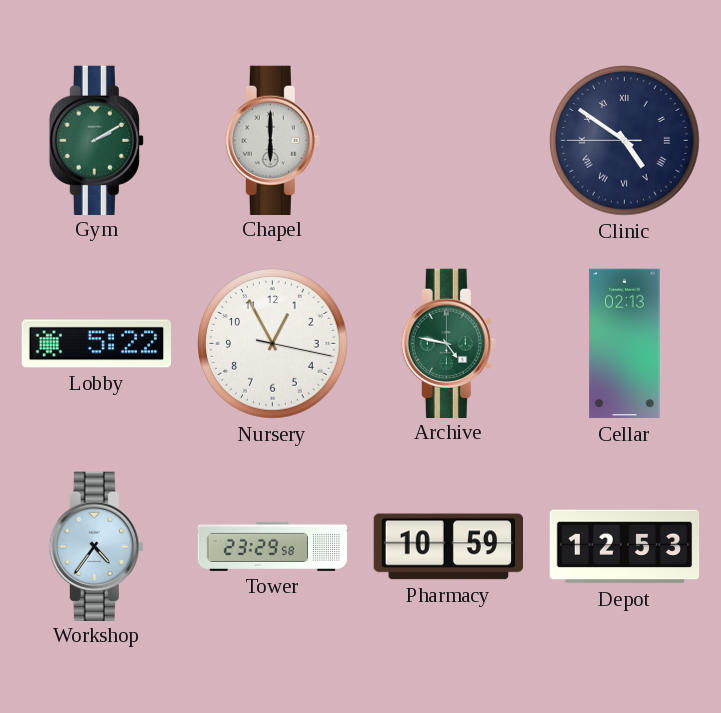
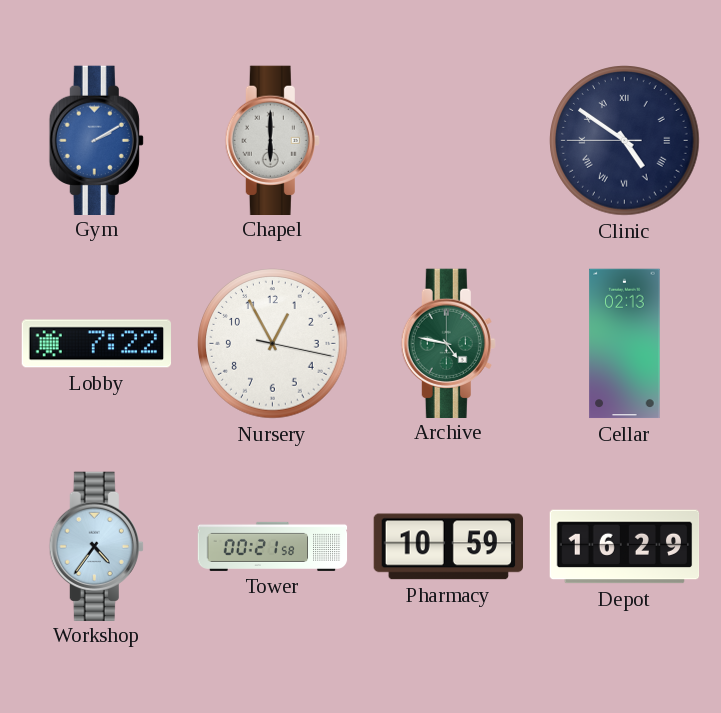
Gym dial: green -> blue
Lobby: 5:22 -> 7:22
Tower: 23:29 -> 00:21
Depot: 12:53 -> 16:29
